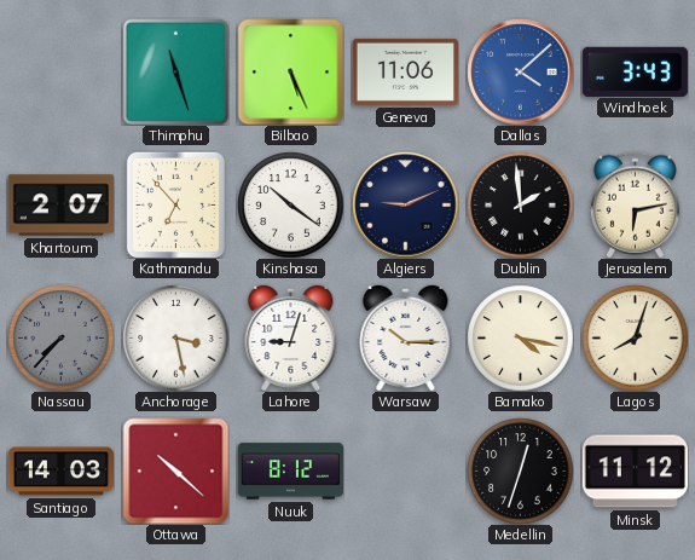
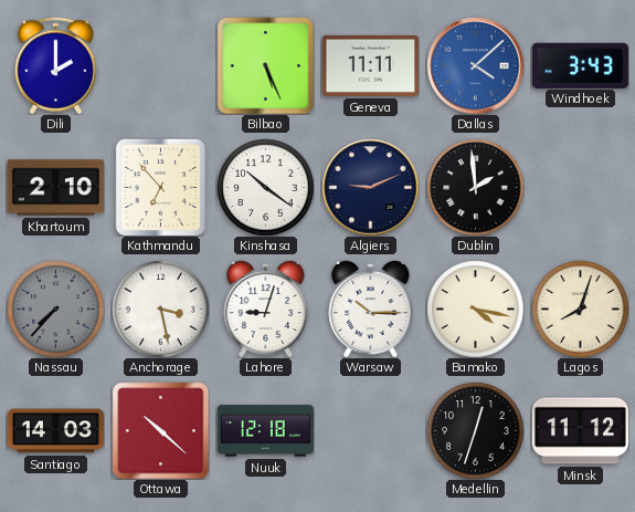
Dili: none -> 2:00
Thimphu: 11:27 -> none
Geneva: 11:06 -> 11:11
Khartoum: 2:07 -> 2:10
Jerusalem: 6:13 -> none
Nuuk: 8:12 -> 12:18
